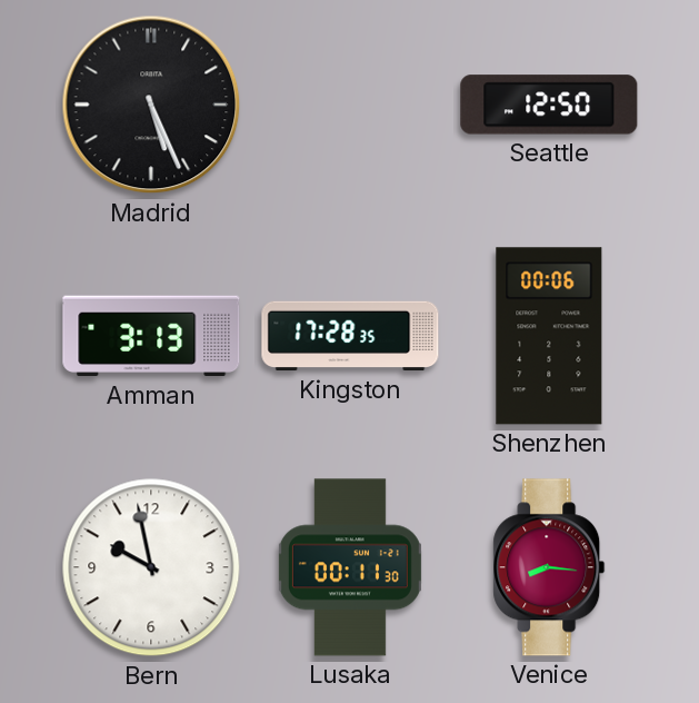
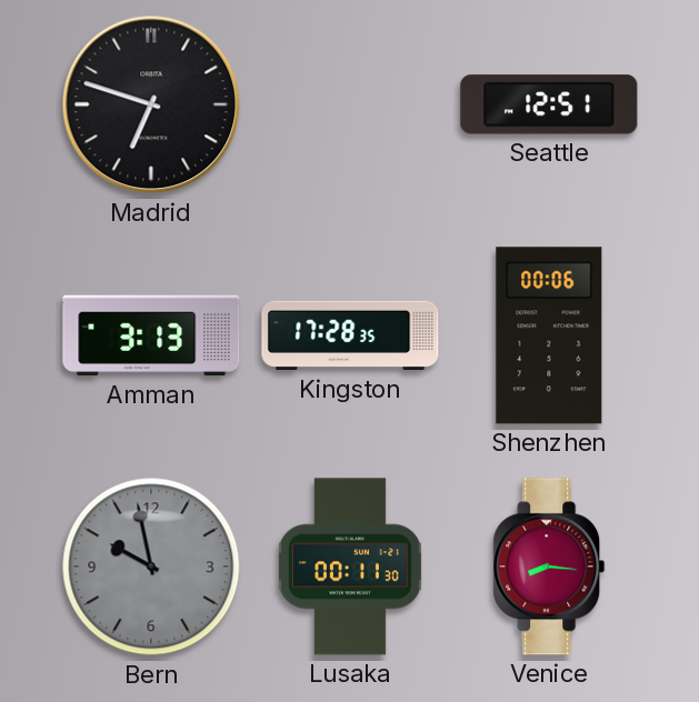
Madrid: 5:26 -> 6:48
Seattle: 12:50 -> 12:51
Bern dial: white -> grey
